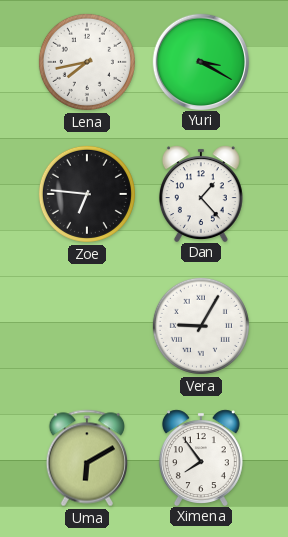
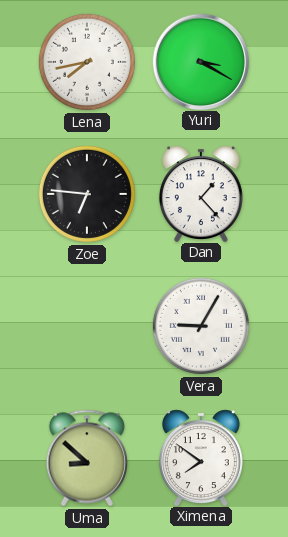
Uma: 6:10 -> 8:52
Ximena: 7:54 -> 7:51
